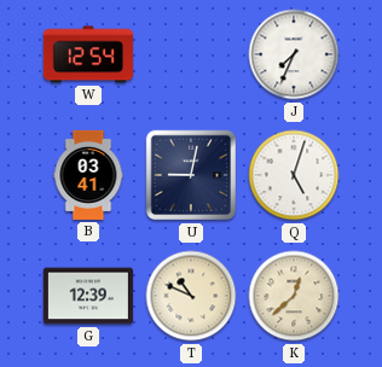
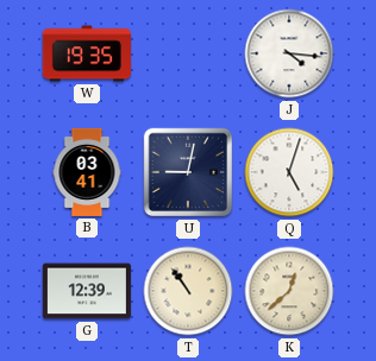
W: 12:54 -> 19:35
J: 7:34 -> 4:16
T: 10:49 -> 10:54
